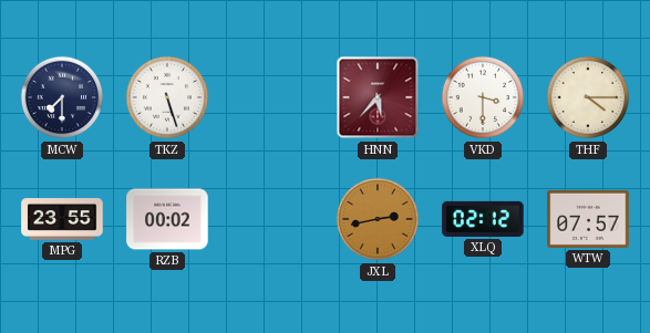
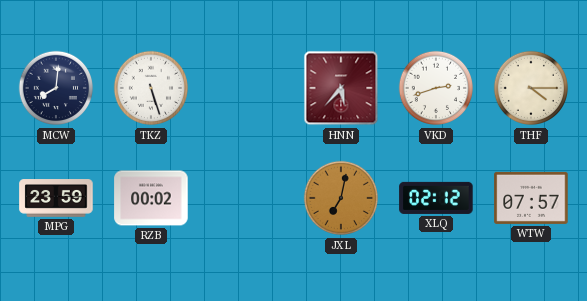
MCW: 7:30 -> 8:01
VKD: 3:30 -> 2:42
MPG: 23:55 -> 23:59
JXL: 2:43 -> 7:02
